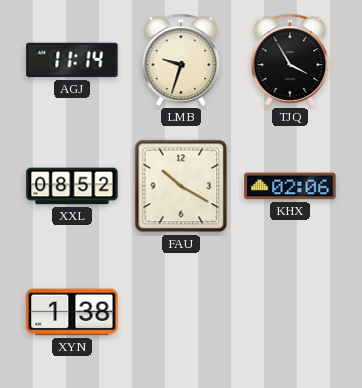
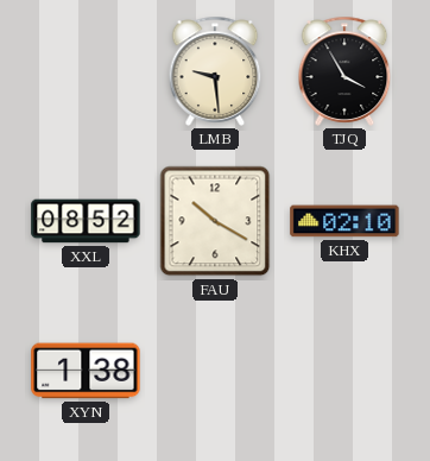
AGJ: 11:14 -> none
LMB: 9:33 -> 9:29
KHX: 02:06 -> 02:10
